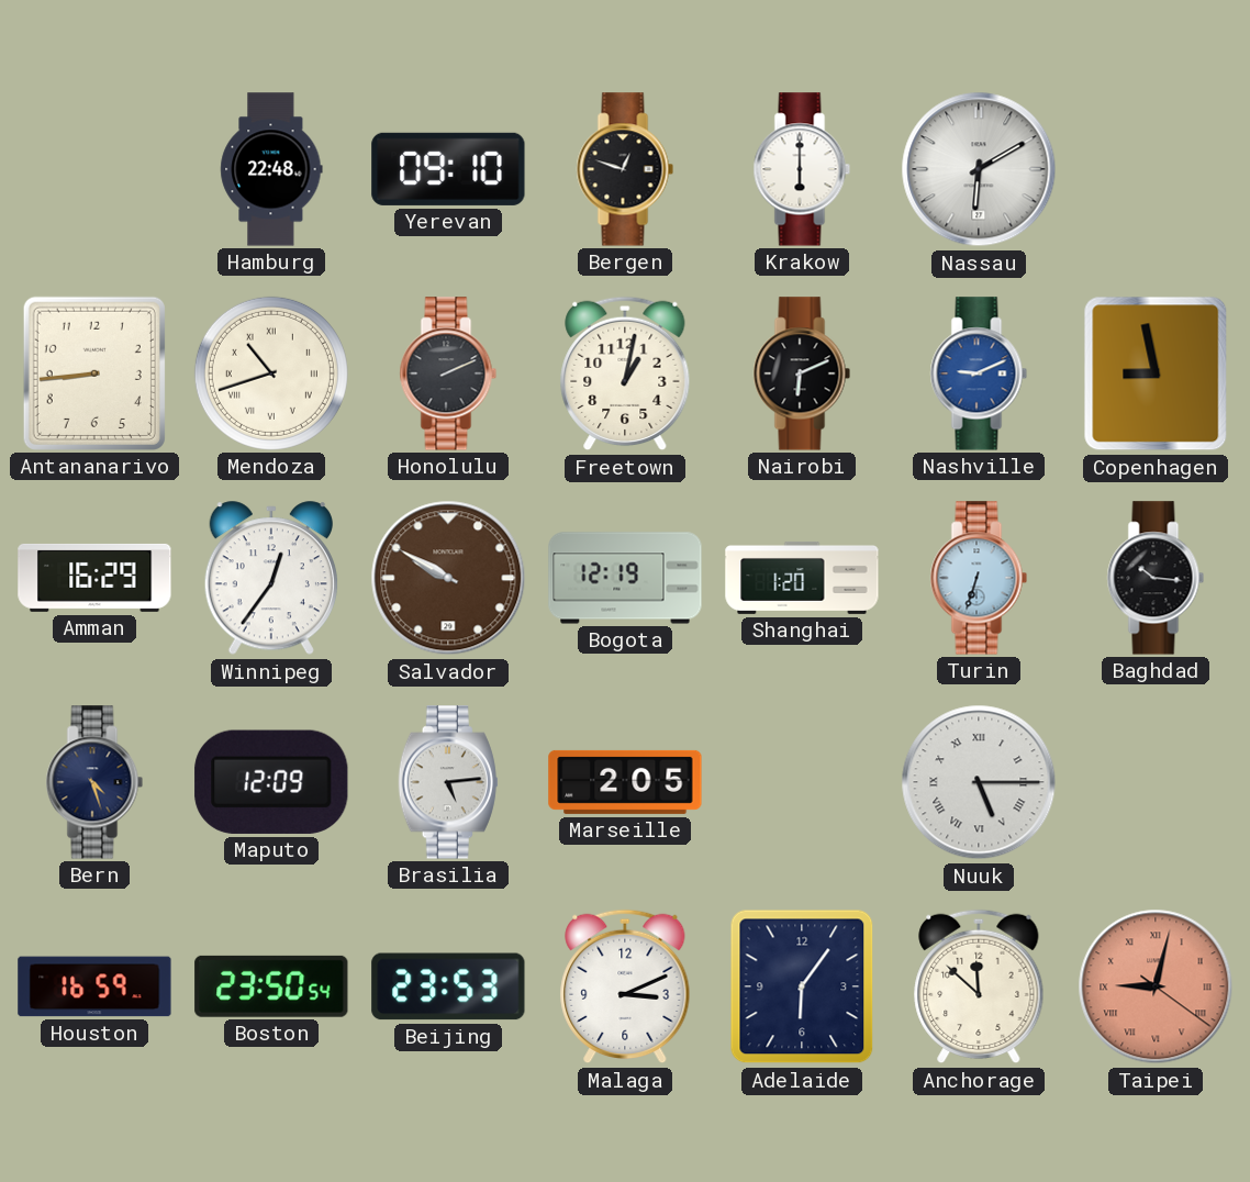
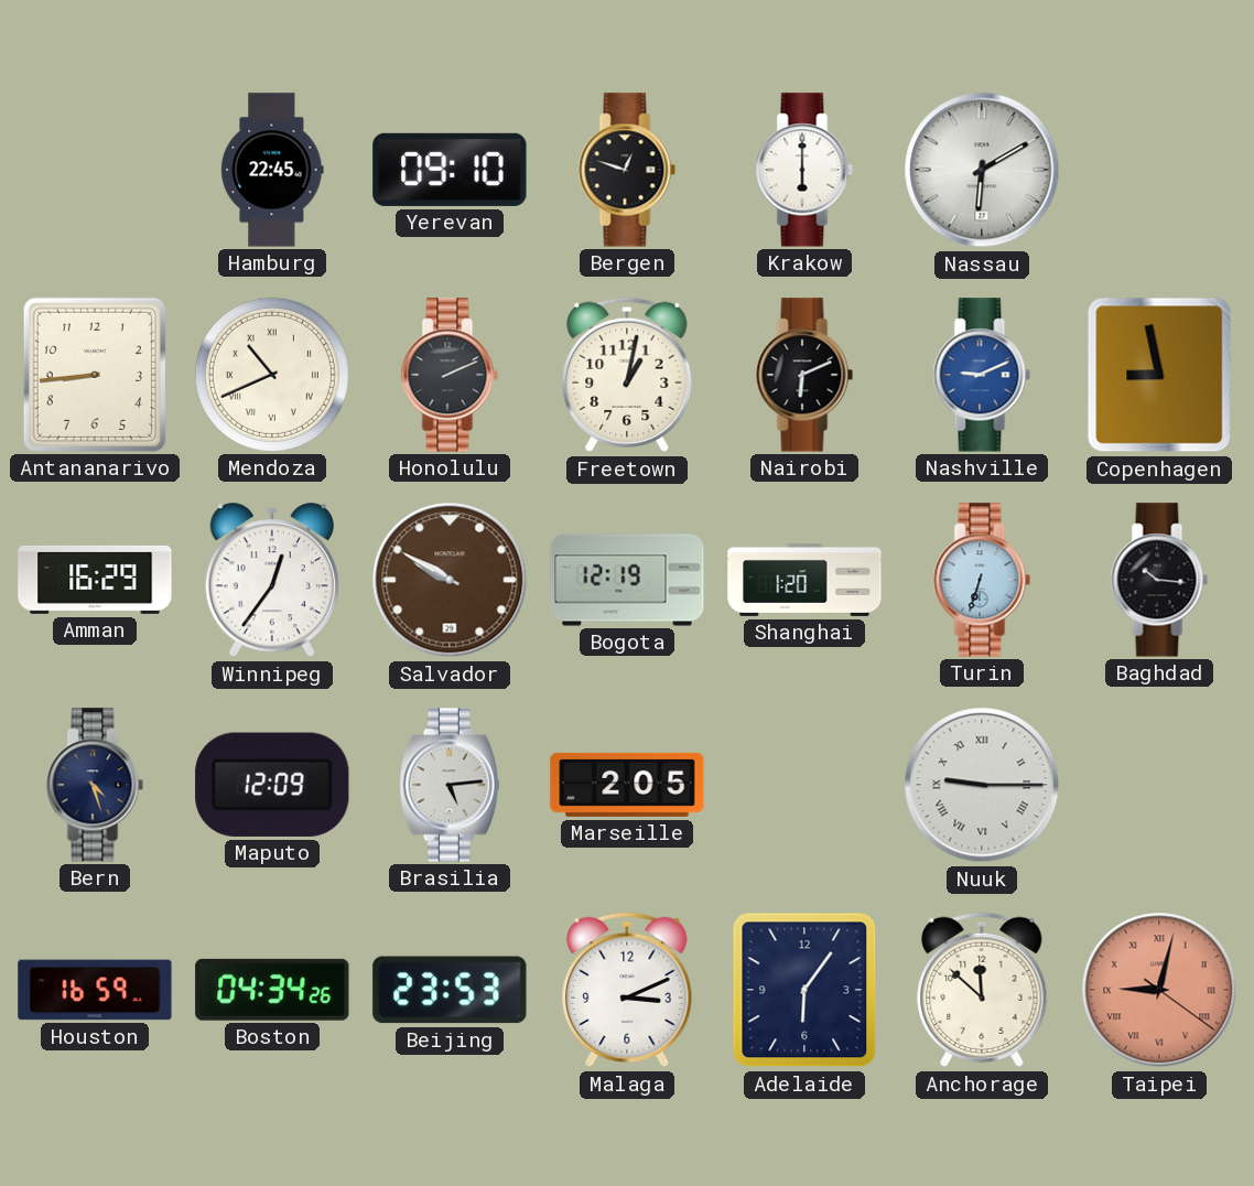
Hamburg: 22:48 -> 22:45
Mendoza: 10:42 -> 10:41
Nuuk: 5:15 -> 9:15
Boston: 23:50 -> 04:34
